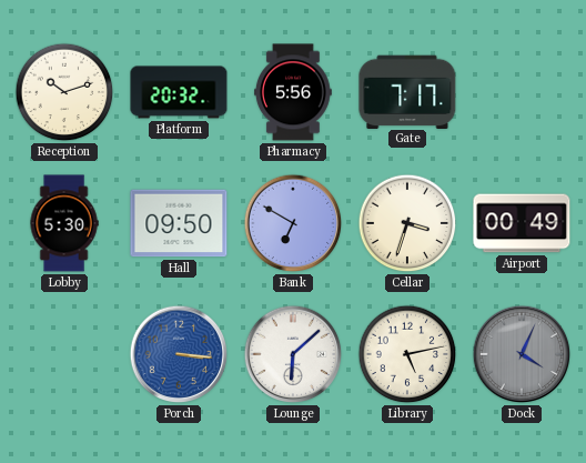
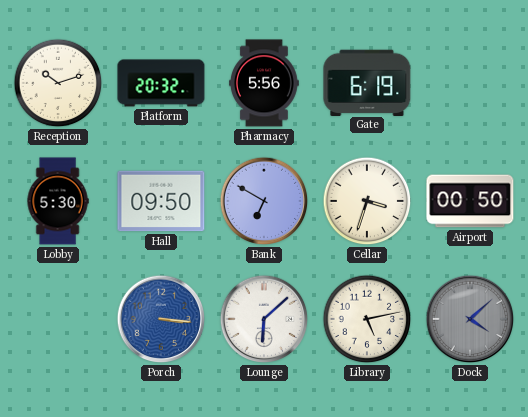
Gate: 7:17 -> 6:19
Airport: 00:49 -> 00:50
Dock: 4:04 -> 4:08
